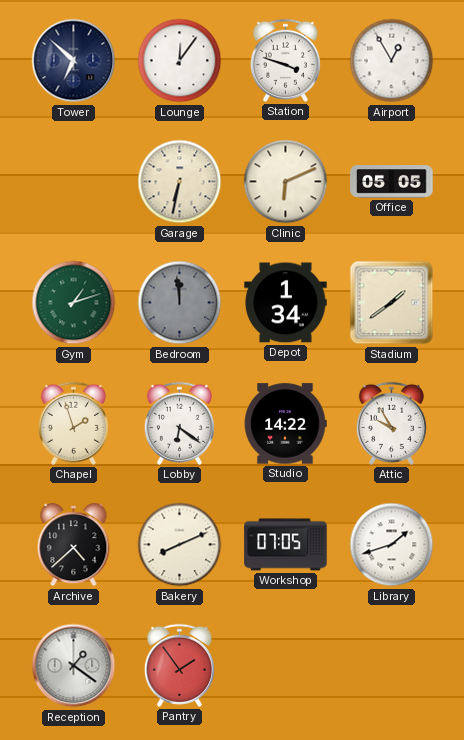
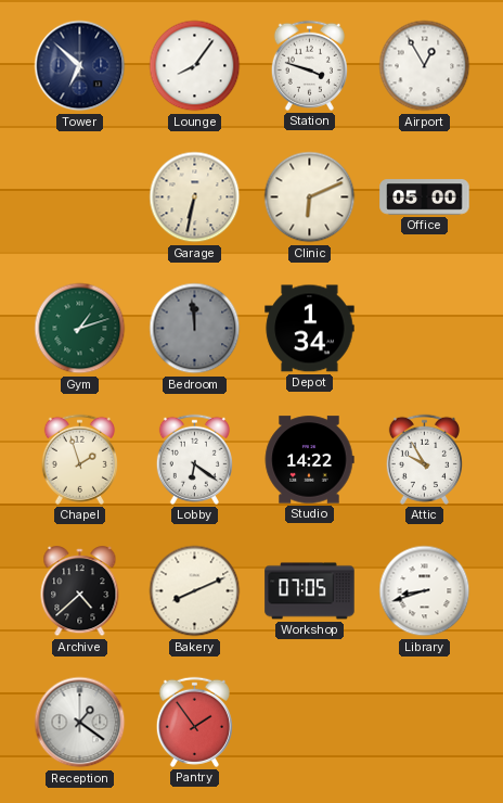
Lounge: 12:06 -> 8:06
Office: 05:05 -> 05:00
Stadium: 1:39 -> none
Library: 1:42 -> 8:42
